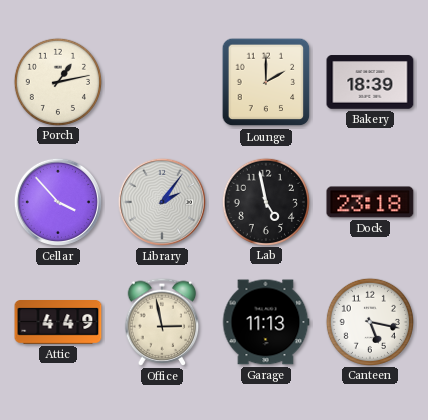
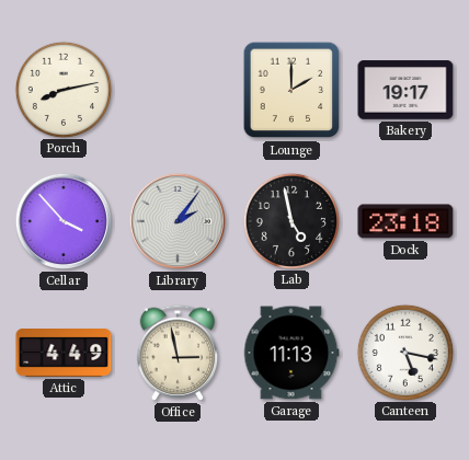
Porch: 1:13 -> 8:13
Bakery: 18:39 -> 19:17
